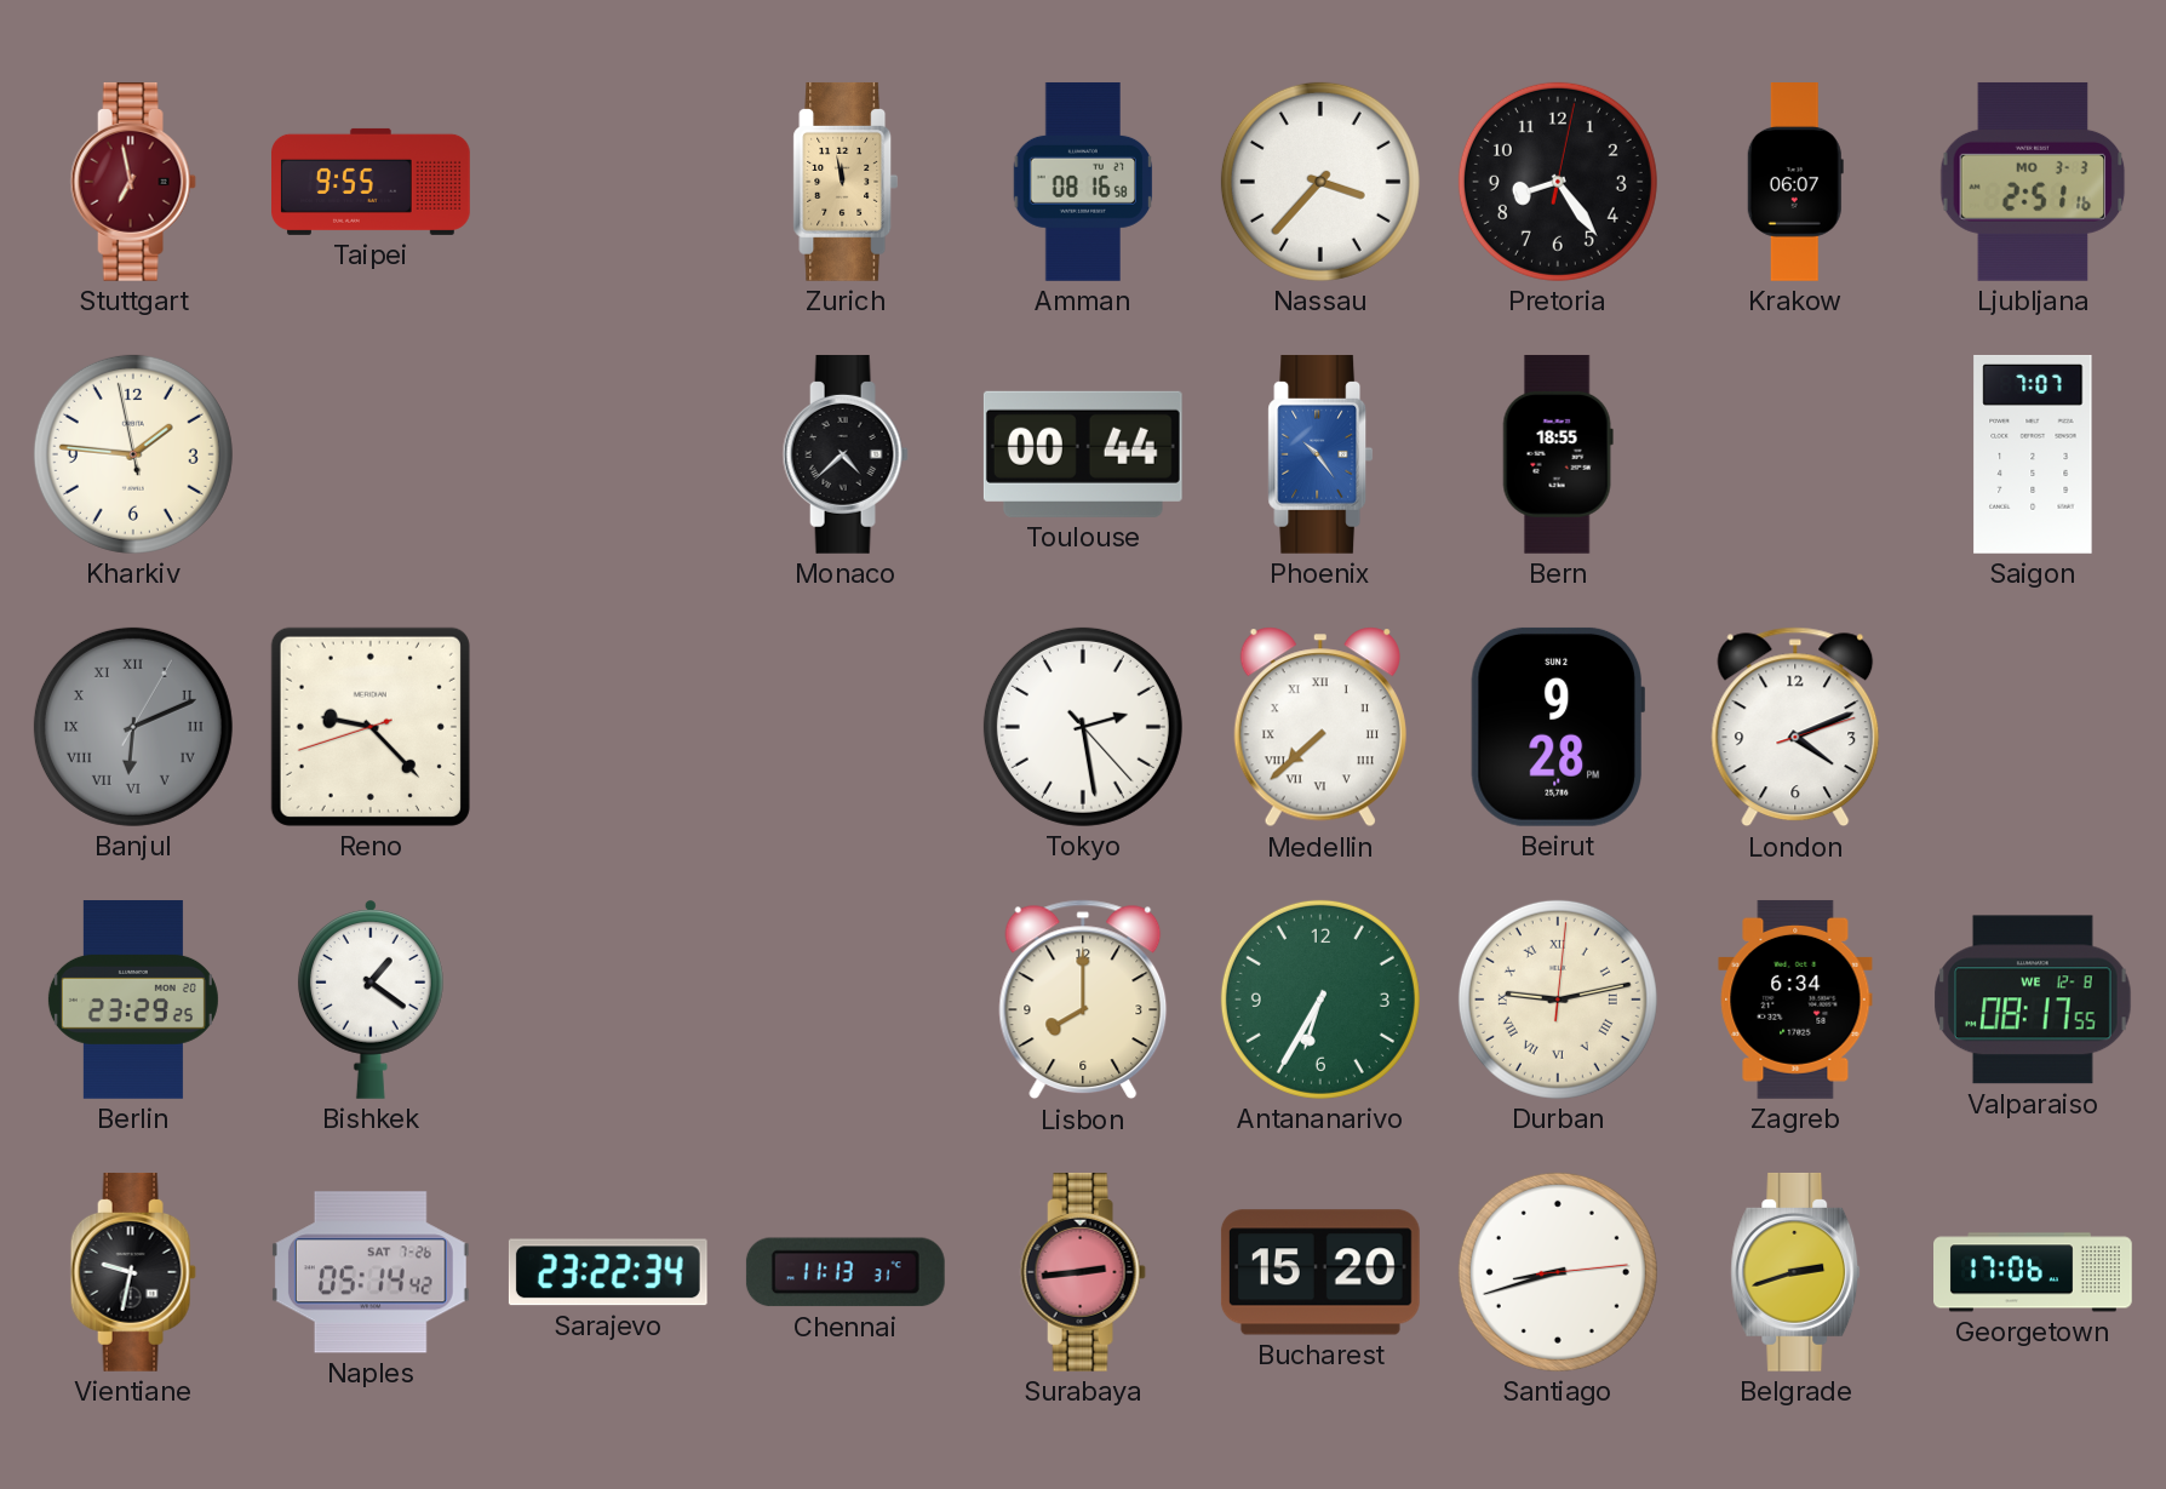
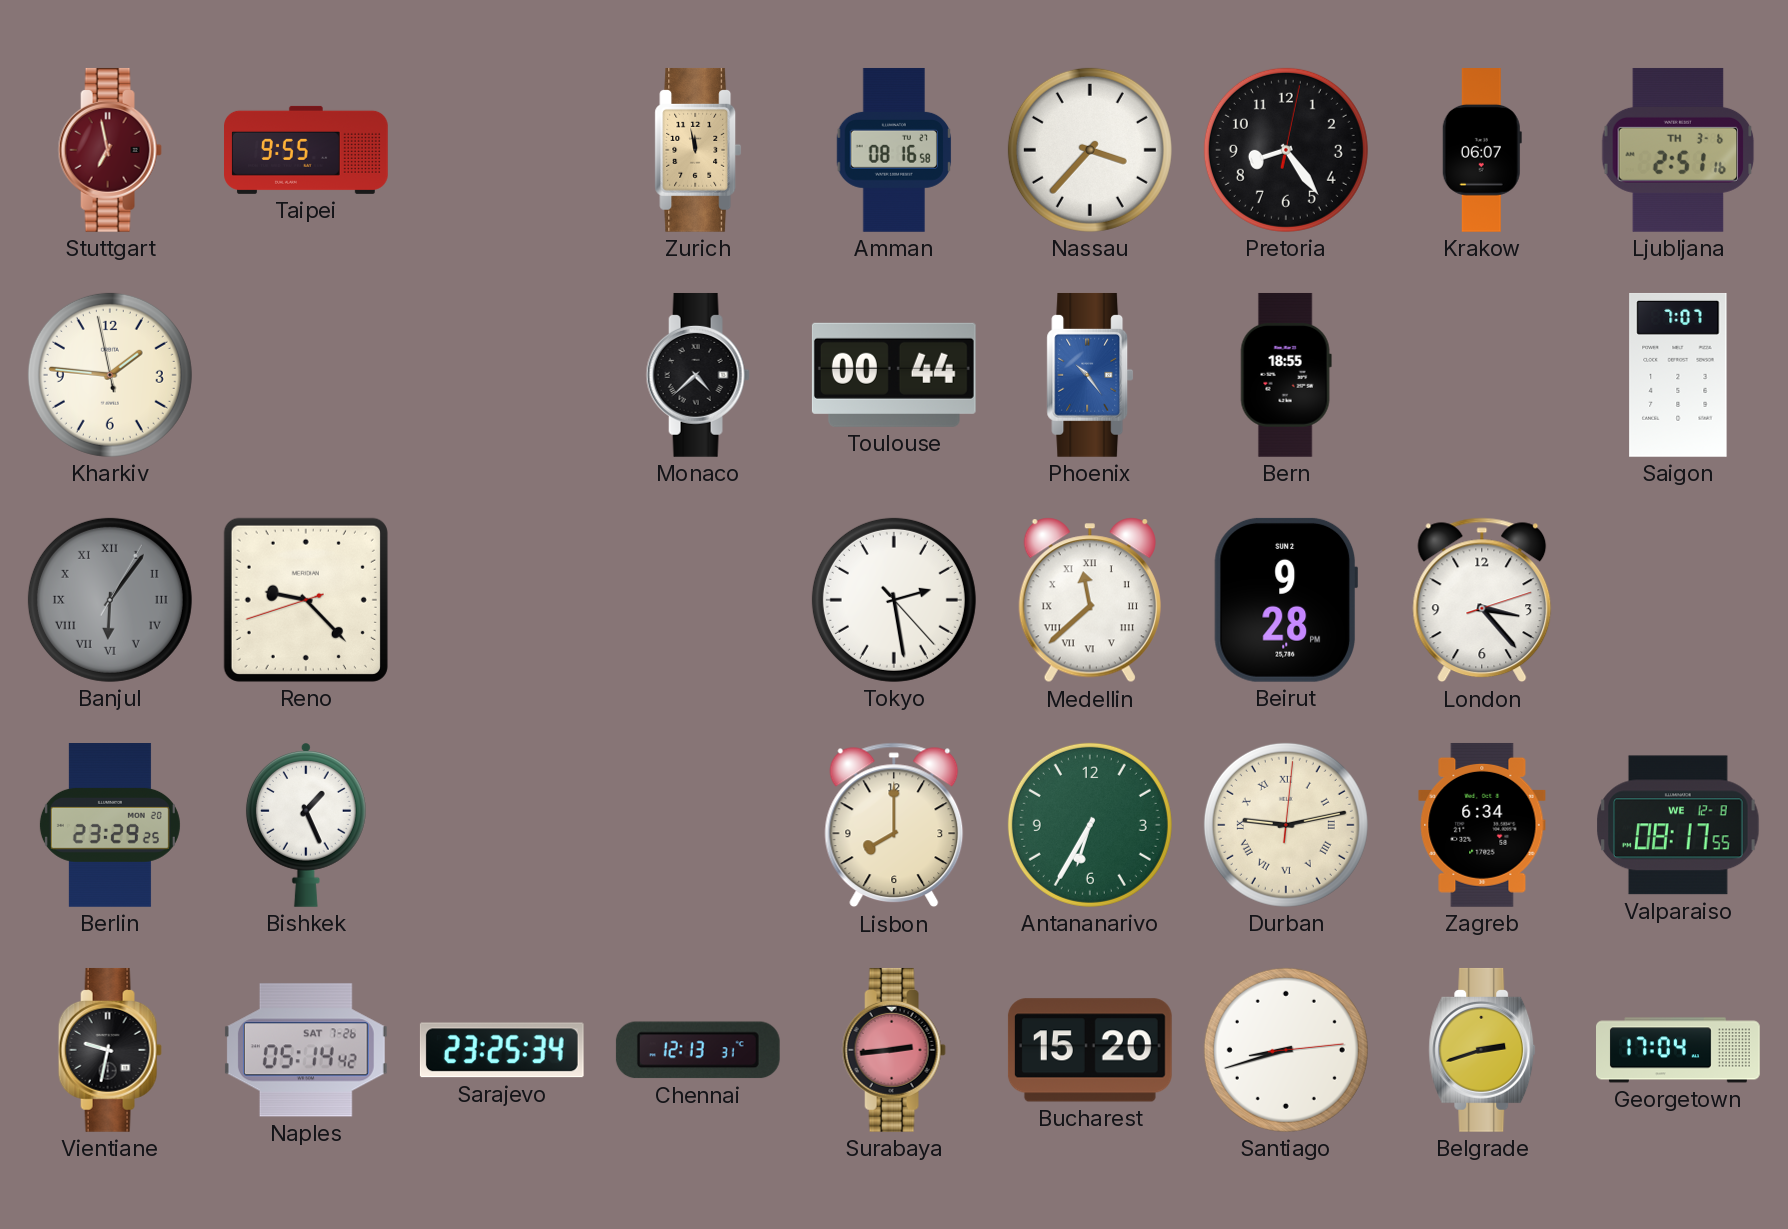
Ljubljana date: MO 3-3 -> TH 3-6
Banjul: 6:11 -> 6:06
Medellin: 7:38 -> 11:38
London: 4:11 -> 3:23
Bishkek: 1:21 -> 1:26
Sarajevo: 23:22 -> 23:25
Chennai: 11:13 -> 12:13
Georgetown: 17:06 -> 17:04
